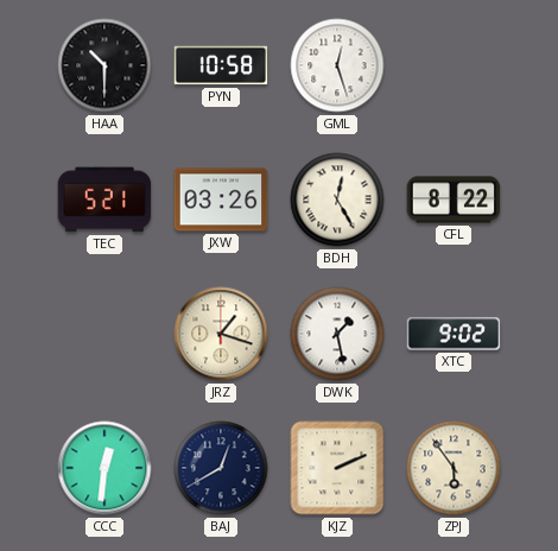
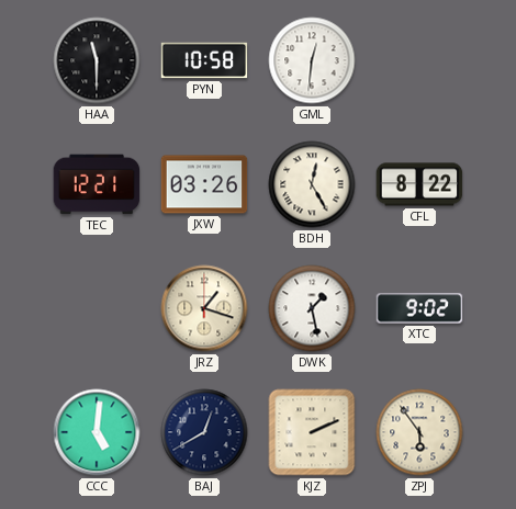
HAA: 10:30 -> 11:30
GML: 12:27 -> 12:31
TEC: 5:21 -> 12:21
CCC: 12:31 -> 5:01
